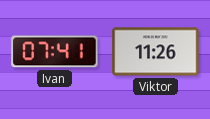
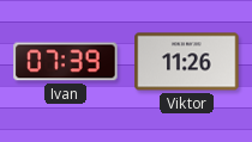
Ivan: 07:41 -> 07:39
